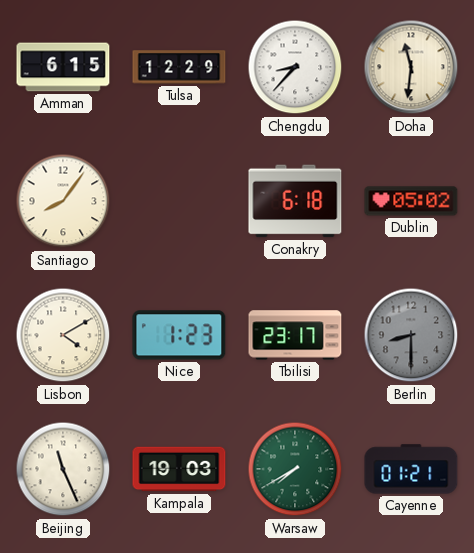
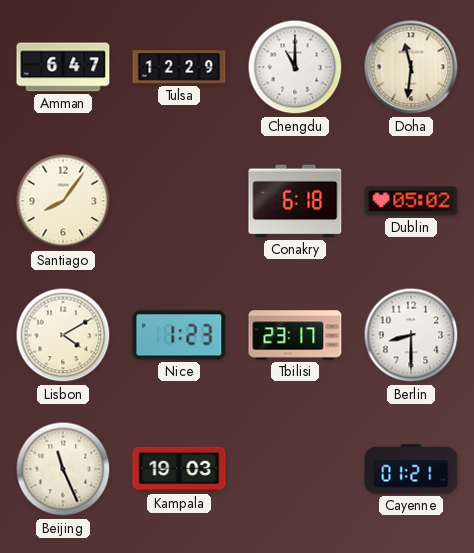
Amman: 6:15 -> 6:47
Chengdu: 8:37 -> 11:00
Berlin dial: grey -> white
Warsaw: 7:40 -> none
